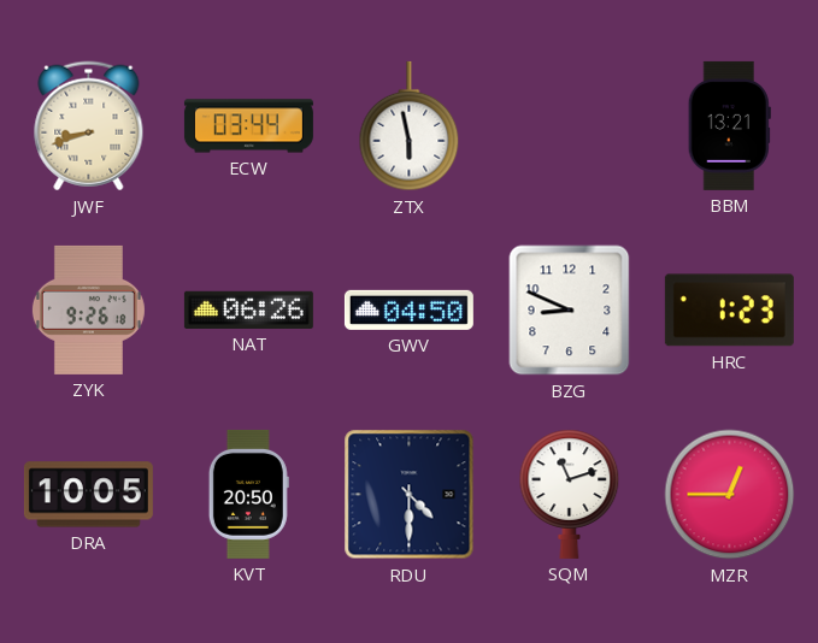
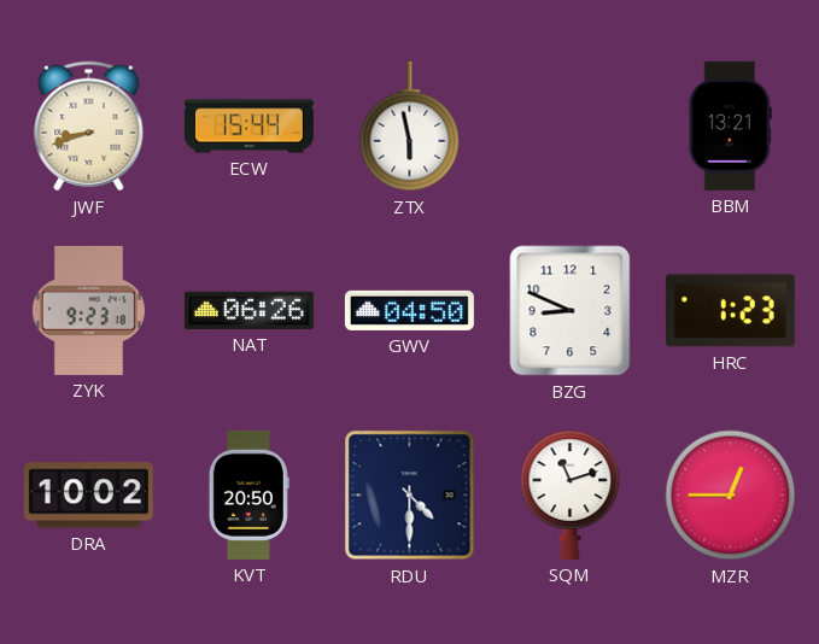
ECW: 03:44 -> 15:44
ZYK: 9:26 -> 9:23
DRA: 10:05 -> 10:02
